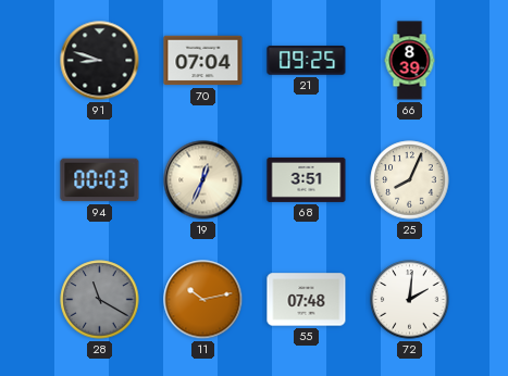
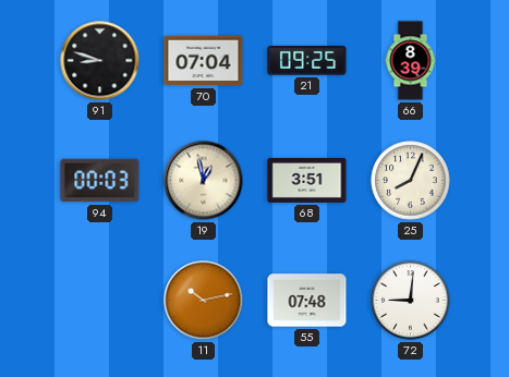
19: 12:34 -> 12:58
28: 11:20 -> none
72: 2:01 -> 9:01
